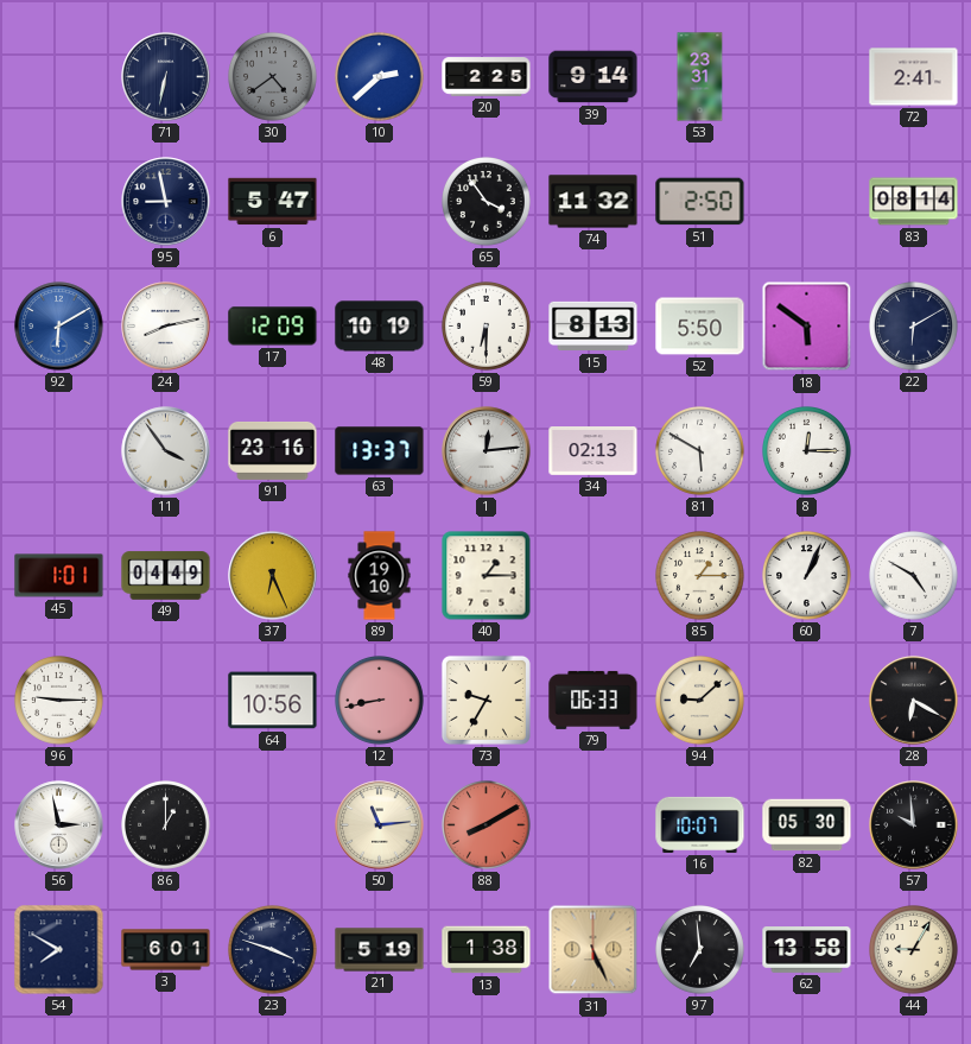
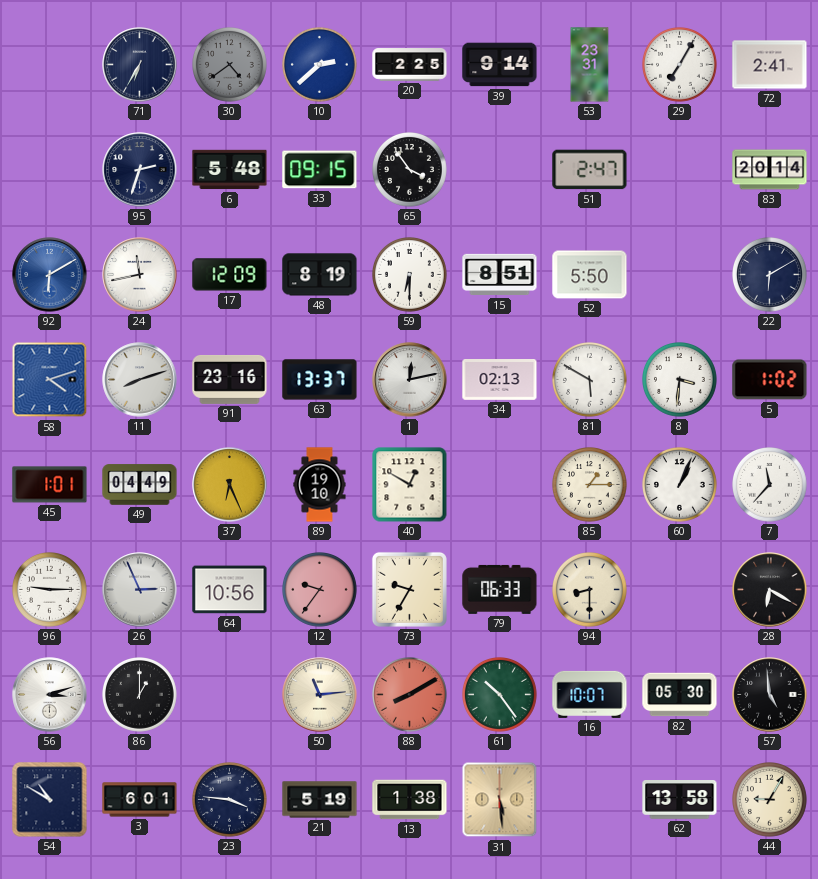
71: 6:32 -> 6:35
29: none -> 7:05
95: 8:58 -> 2:33
6: 5:47 -> 5:48
33: none -> 09:15
74: 11:32 -> none
51: 2:50 -> 2:47
83: 08:14 -> 20:14
24: 8:13 -> 11:43
48: 10:19 -> 8:19
15: 8:13 -> 8:51
18: 5:51 -> none
58: none -> 4:12
11: 3:54 -> 8:12
1: 12:14 -> 12:13
8: 12:15 -> 3:31
5: none -> 1:02
40: 1:15 -> 12:50
7: 4:50 -> 11:37
26: none -> 2:56
12: 8:43 -> 9:36
94: 9:08 -> 8:30
56: 2:58 -> 3:12
61: none -> 10:24
57: 9:59 -> 4:59
54: 7:50 -> 10:50
23: 3:48 -> 3:46
31: 5:26 -> 5:29
97: 6:59 -> none
